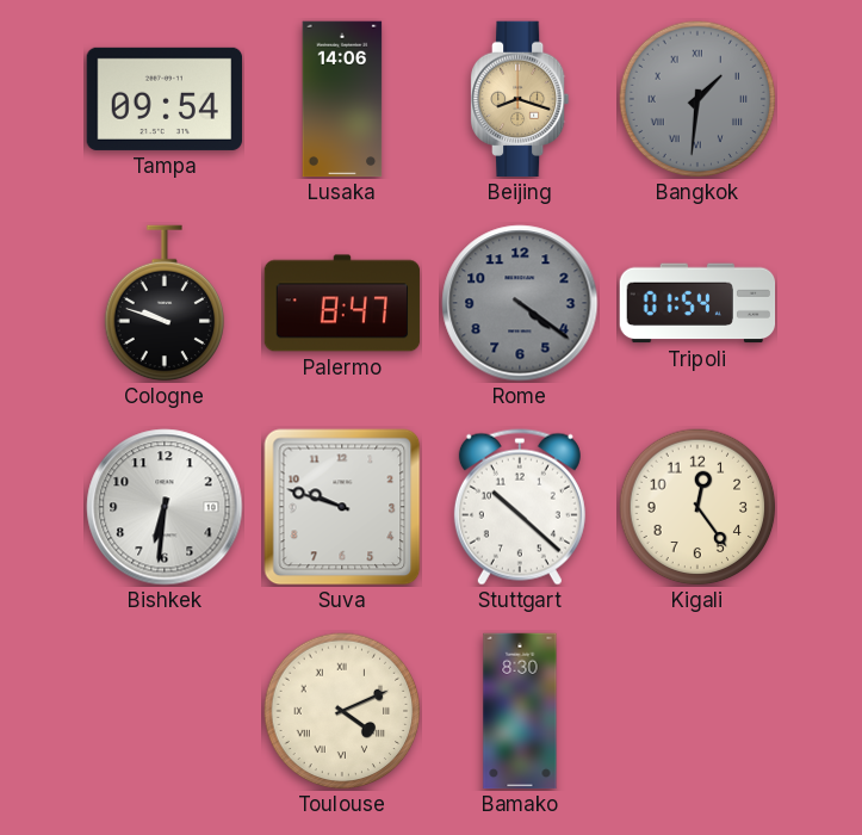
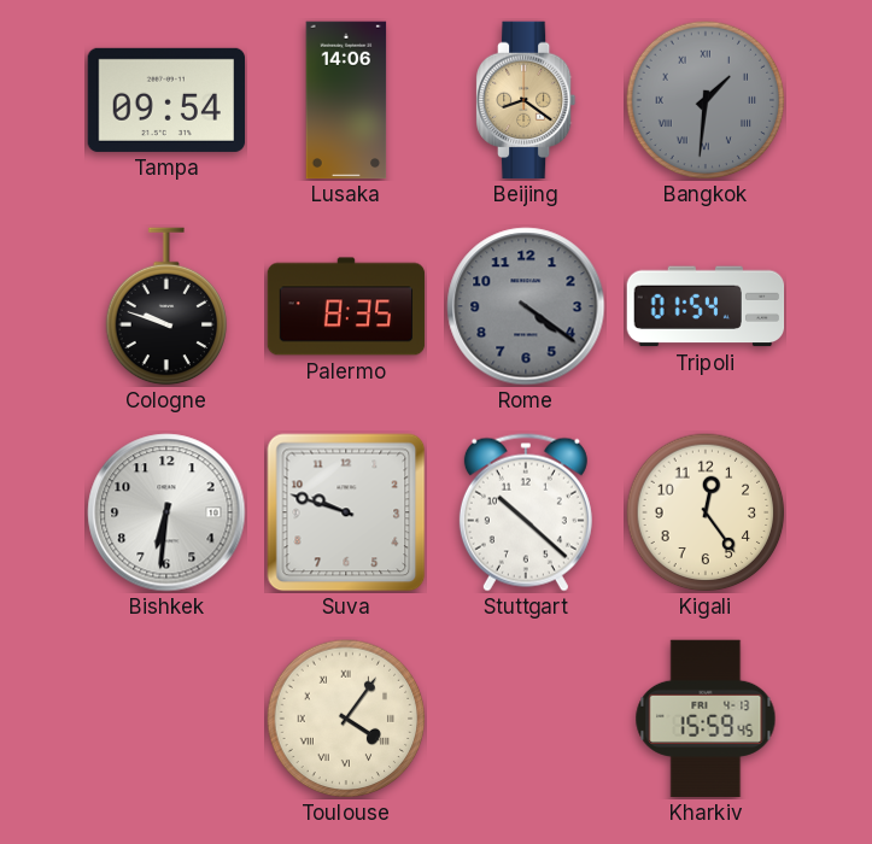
Beijing: 8:18 -> 8:21
Palermo: 8:47 -> 8:35
Toulouse: 4:11 -> 4:06
Bamako: 8:30 -> none
Kharkiv: none -> 15:59
